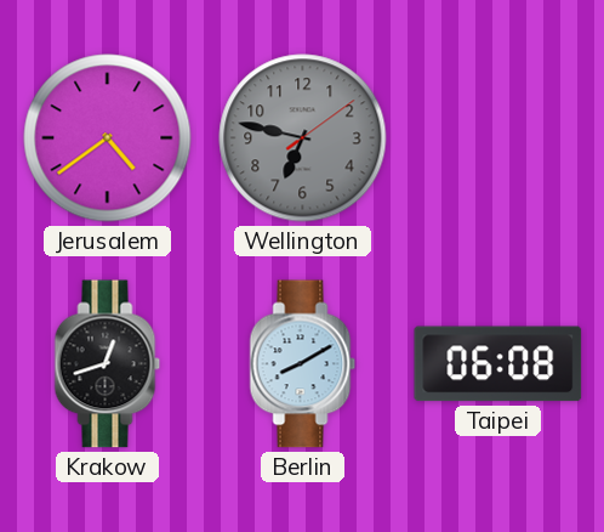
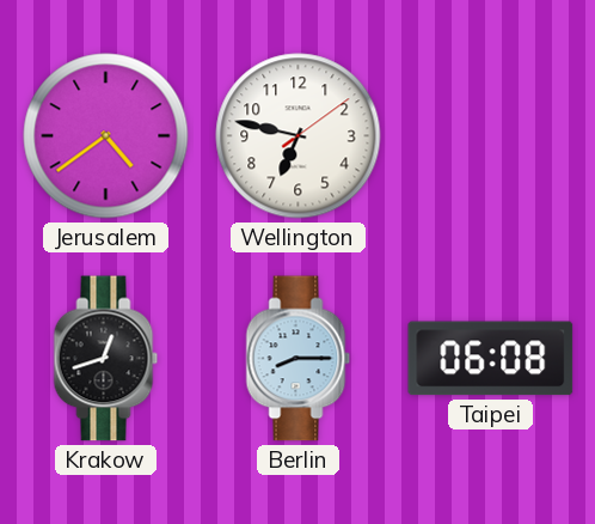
Wellington dial: grey -> white
Berlin: 8:10 -> 8:15
